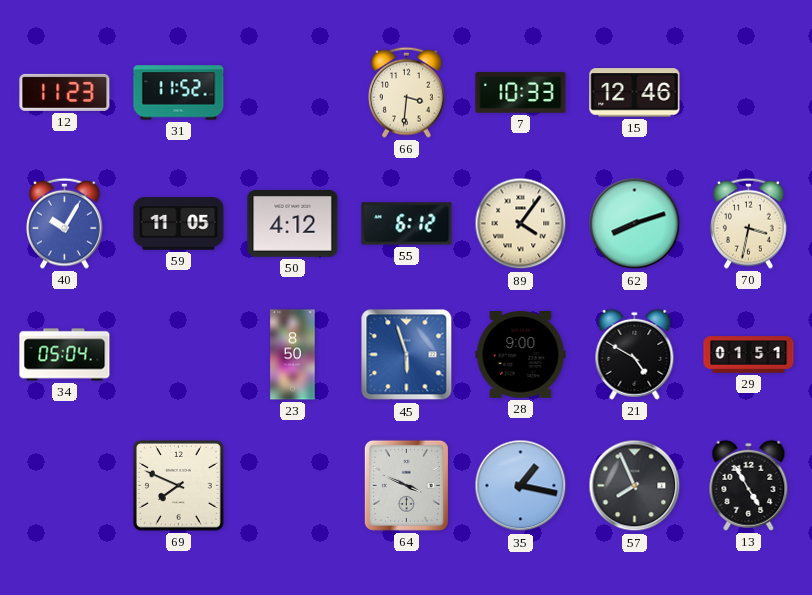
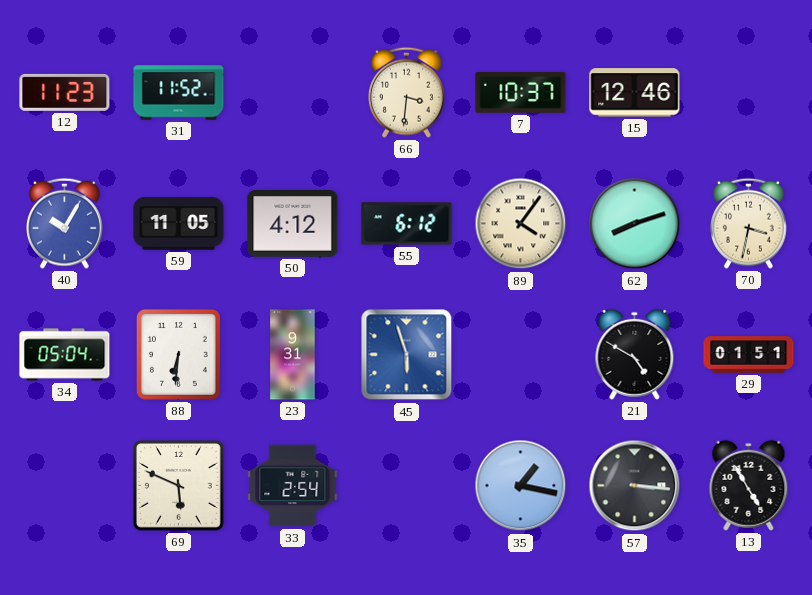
7: 10:33 -> 10:37
88: none -> 6:31
23: 8:50 -> 9:31
28: 9:00 -> none
69: 7:49 -> 5:49
33: none -> 2:54
64: 3:49 -> none
57: 7:56 -> 3:16
